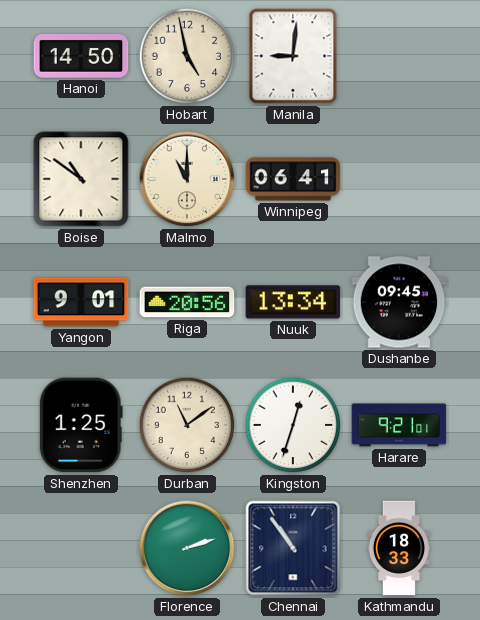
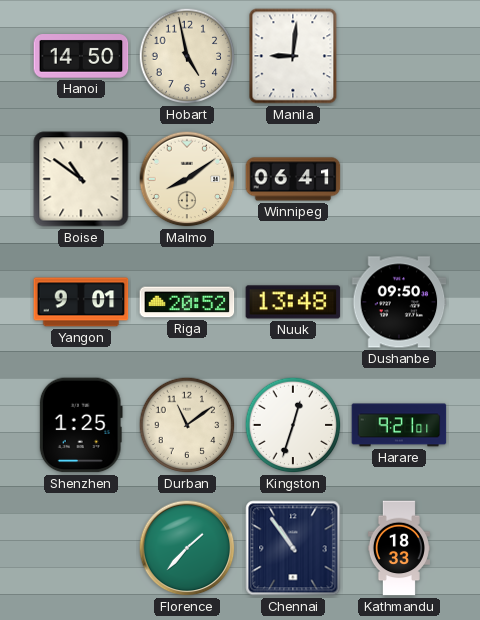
Malmo: 11:00 -> 8:09
Riga: 20:56 -> 20:52
Nuuk: 13:34 -> 13:48
Dushanbe: 09:45 -> 09:50
Florence: 2:12 -> 1:37
